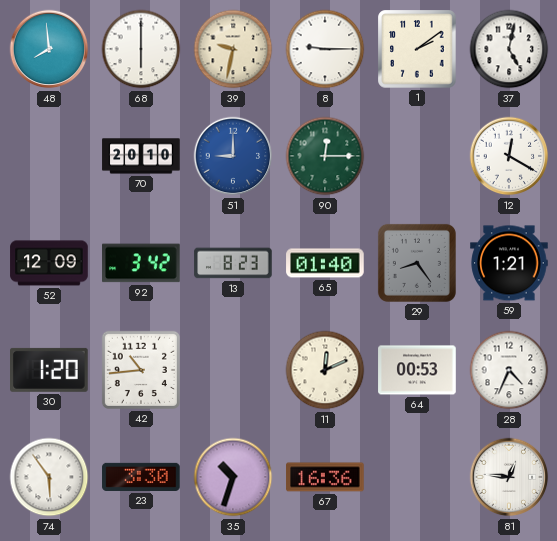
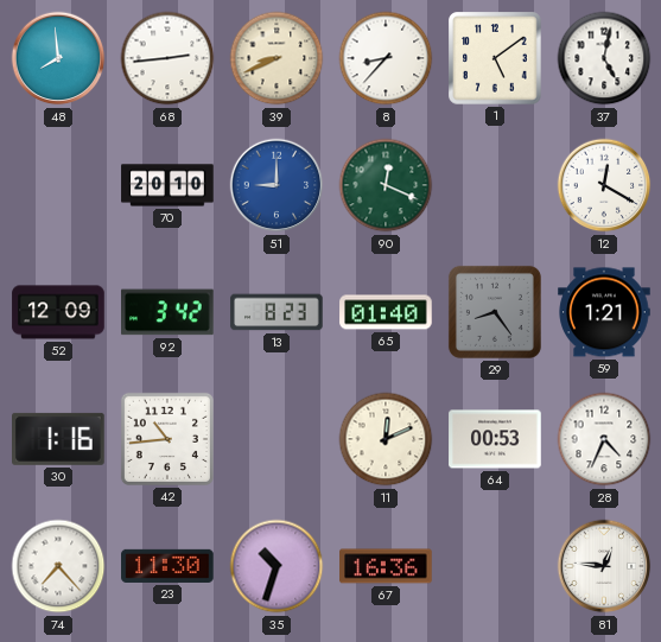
68: 6:00 -> 2:44
39: 9:32 -> 8:41
8: 9:15 -> 8:37
1: 2:09 -> 5:09
90: 12:15 -> 12:19
30: 1:20 -> 1:16
74: 5:54 -> 7:23
23: 3:30 -> 11:30
